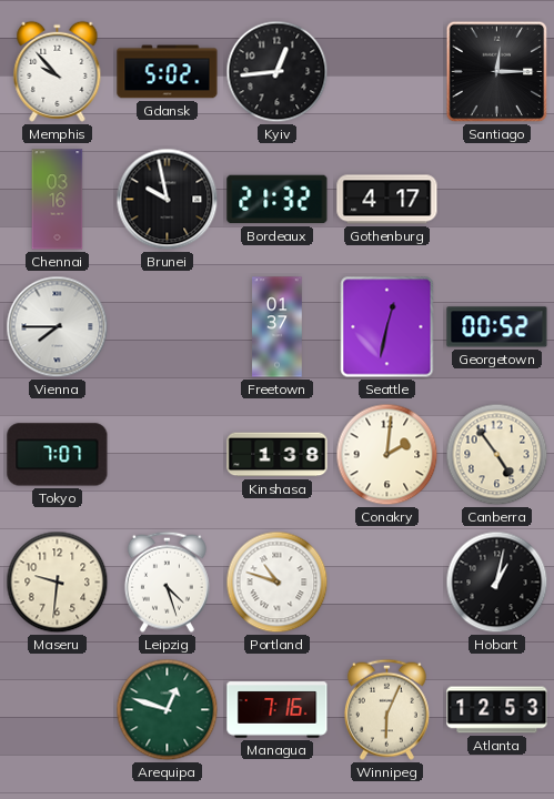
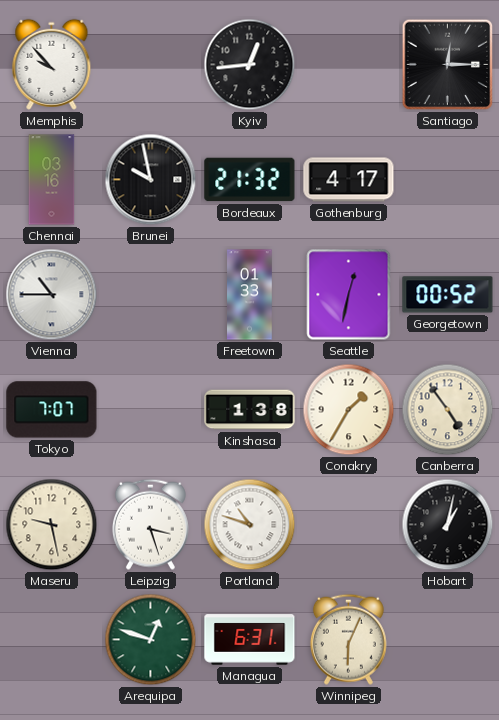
Gdansk: 5:02 -> none
Vienna: 7:45 -> 10:45
Freetown: 01:37 -> 01:33
Conakry: 2:01 -> 1:35
Maseru: 9:31 -> 9:28
Leipzig: 4:27 -> 3:27
Managua: 7:16 -> 6:31
Atlanta: 12:53 -> none
